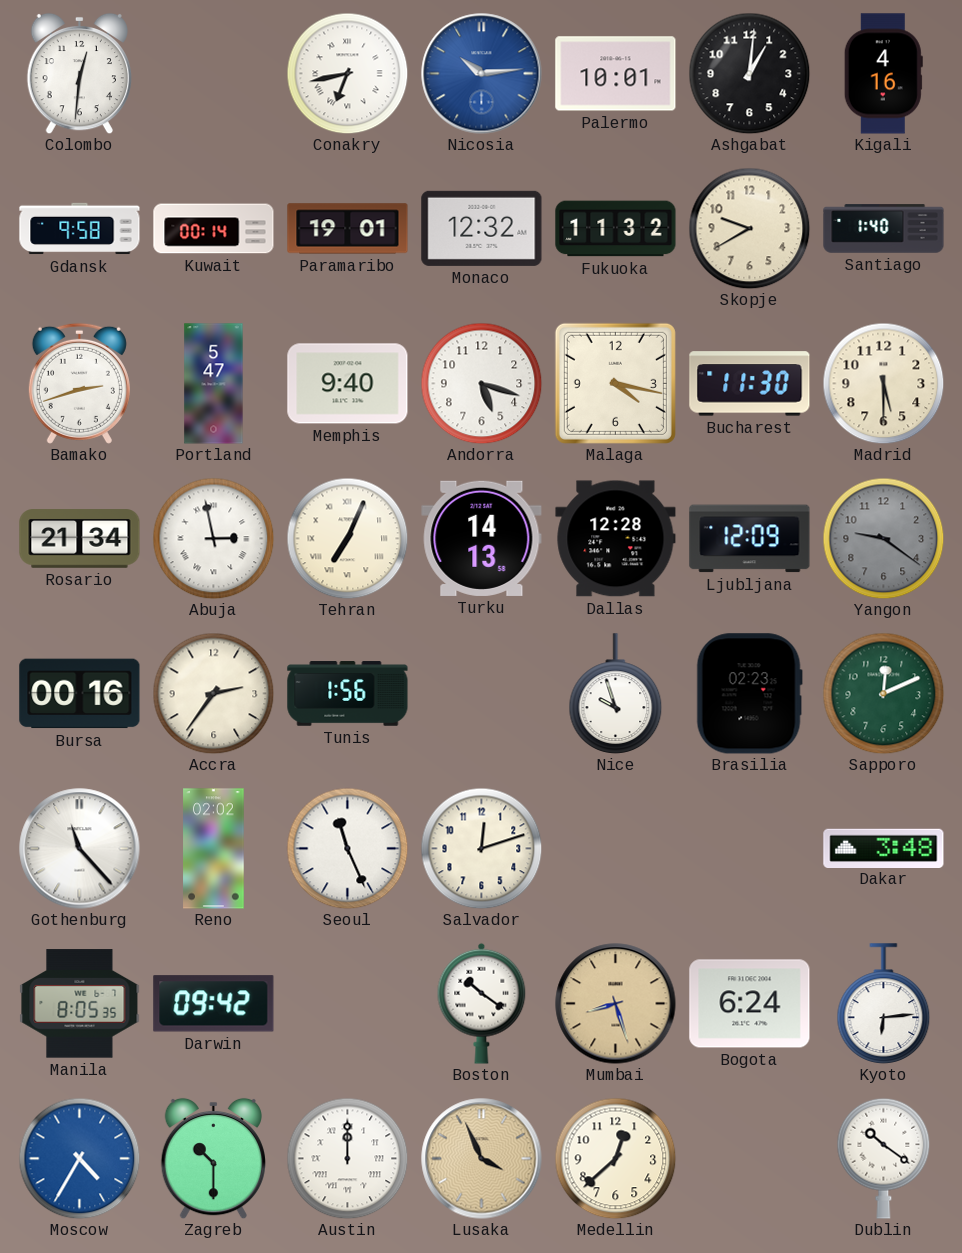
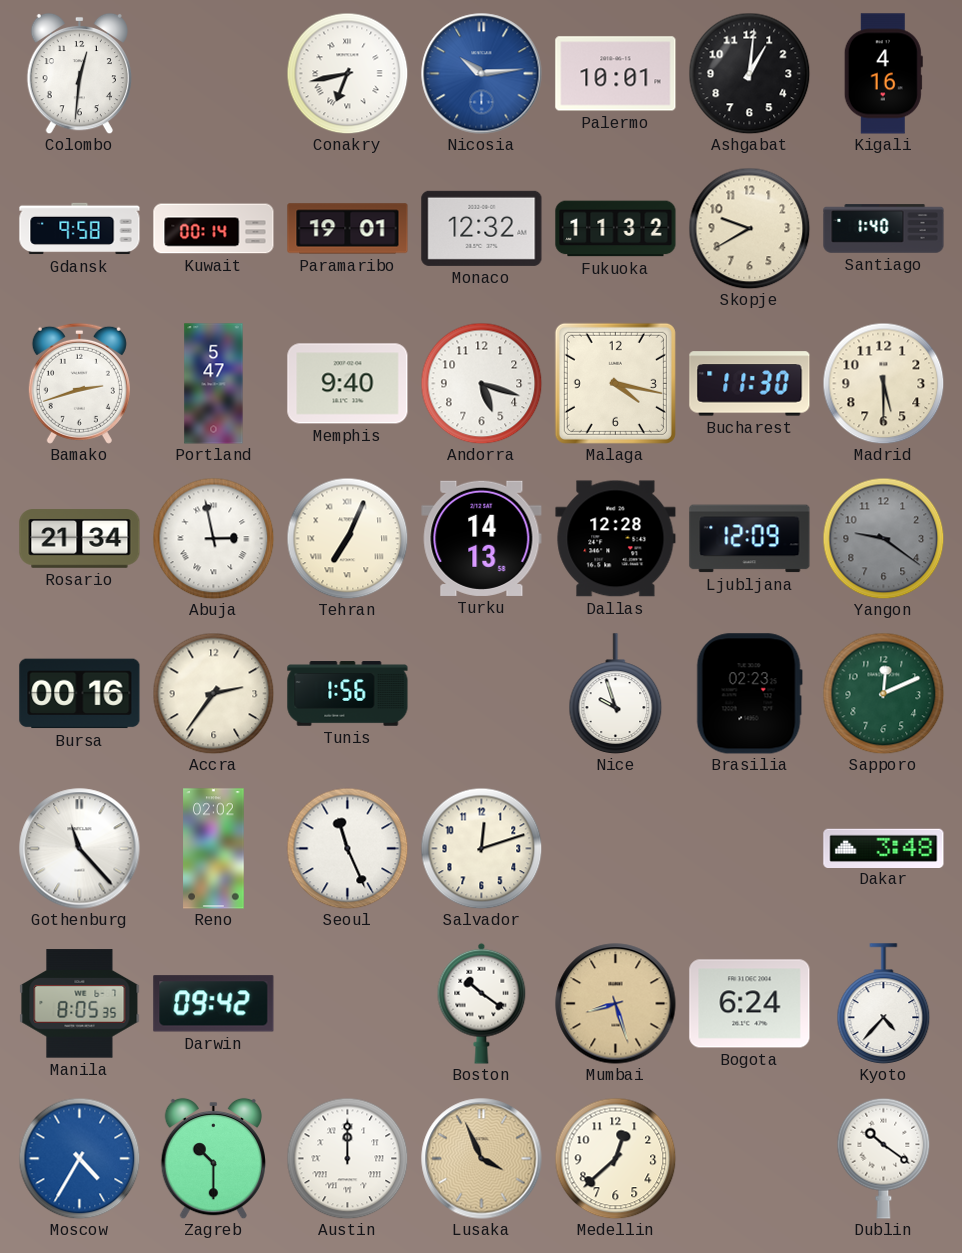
Kyoto: 6:14 -> 4:37
